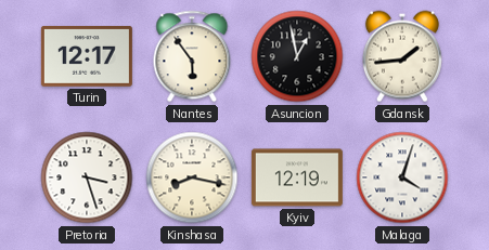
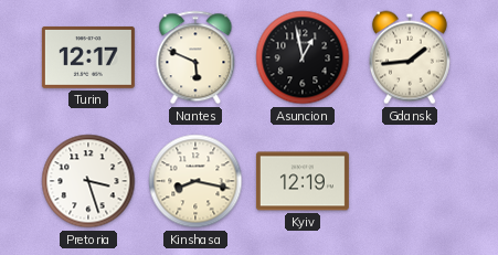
Nantes: 5:54 -> 5:49
Malaga: 4:03 -> none
